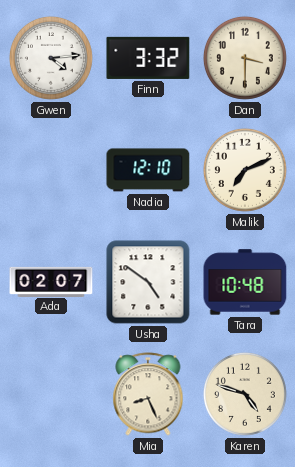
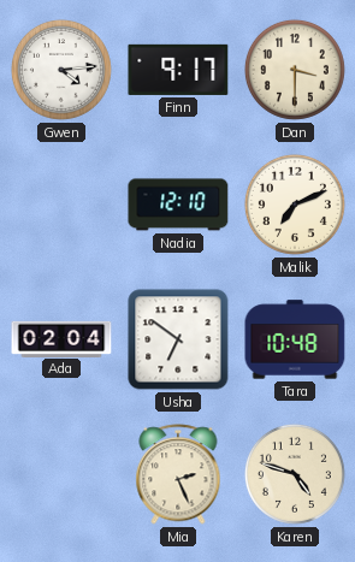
Finn: 3:32 -> 9:17
Ada: 02:07 -> 02:04
Usha: 4:51 -> 6:51
Mia: 8:26 -> 2:26
